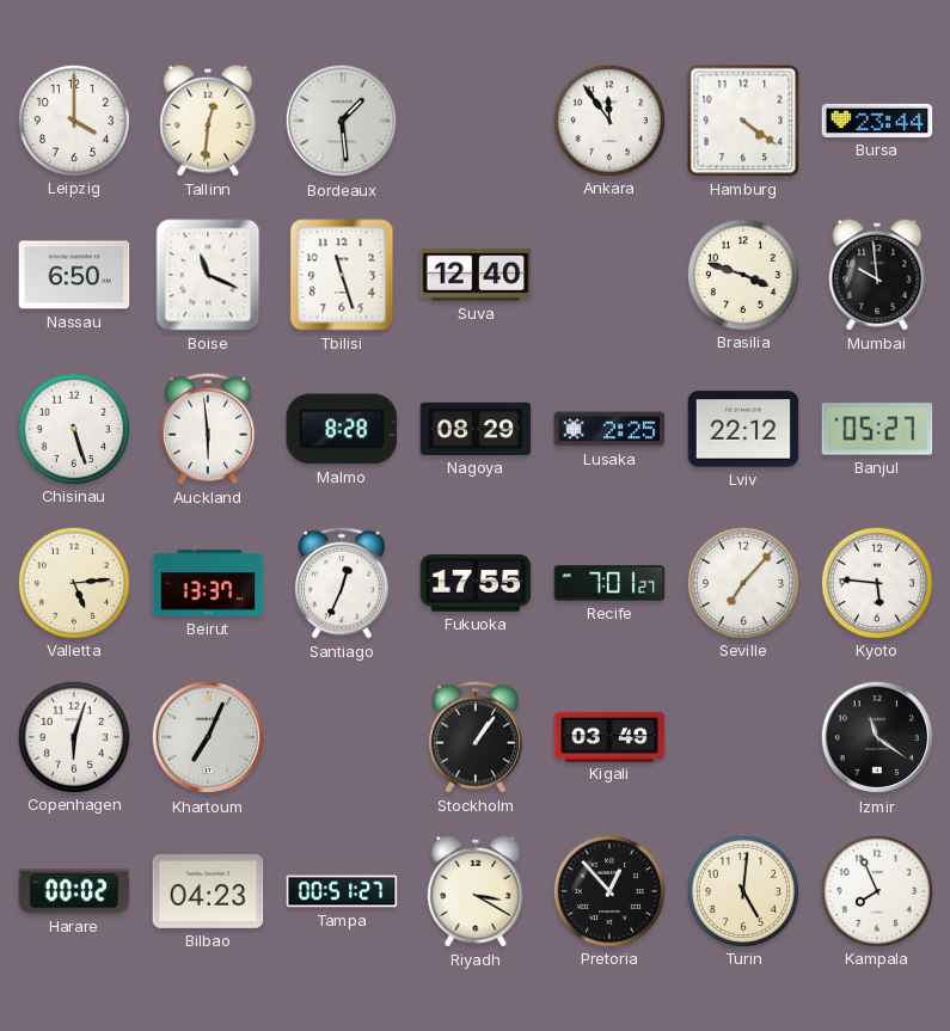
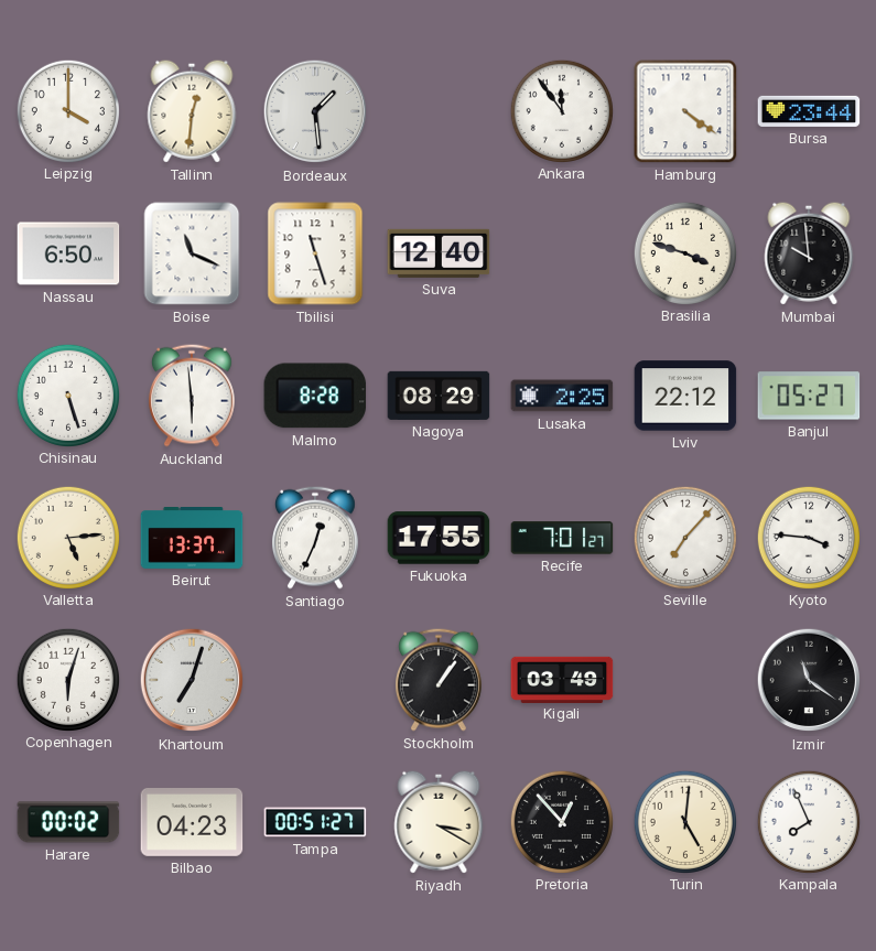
Kyoto: 5:46 -> 3:46
Khartoum: 7:04 -> 7:03
